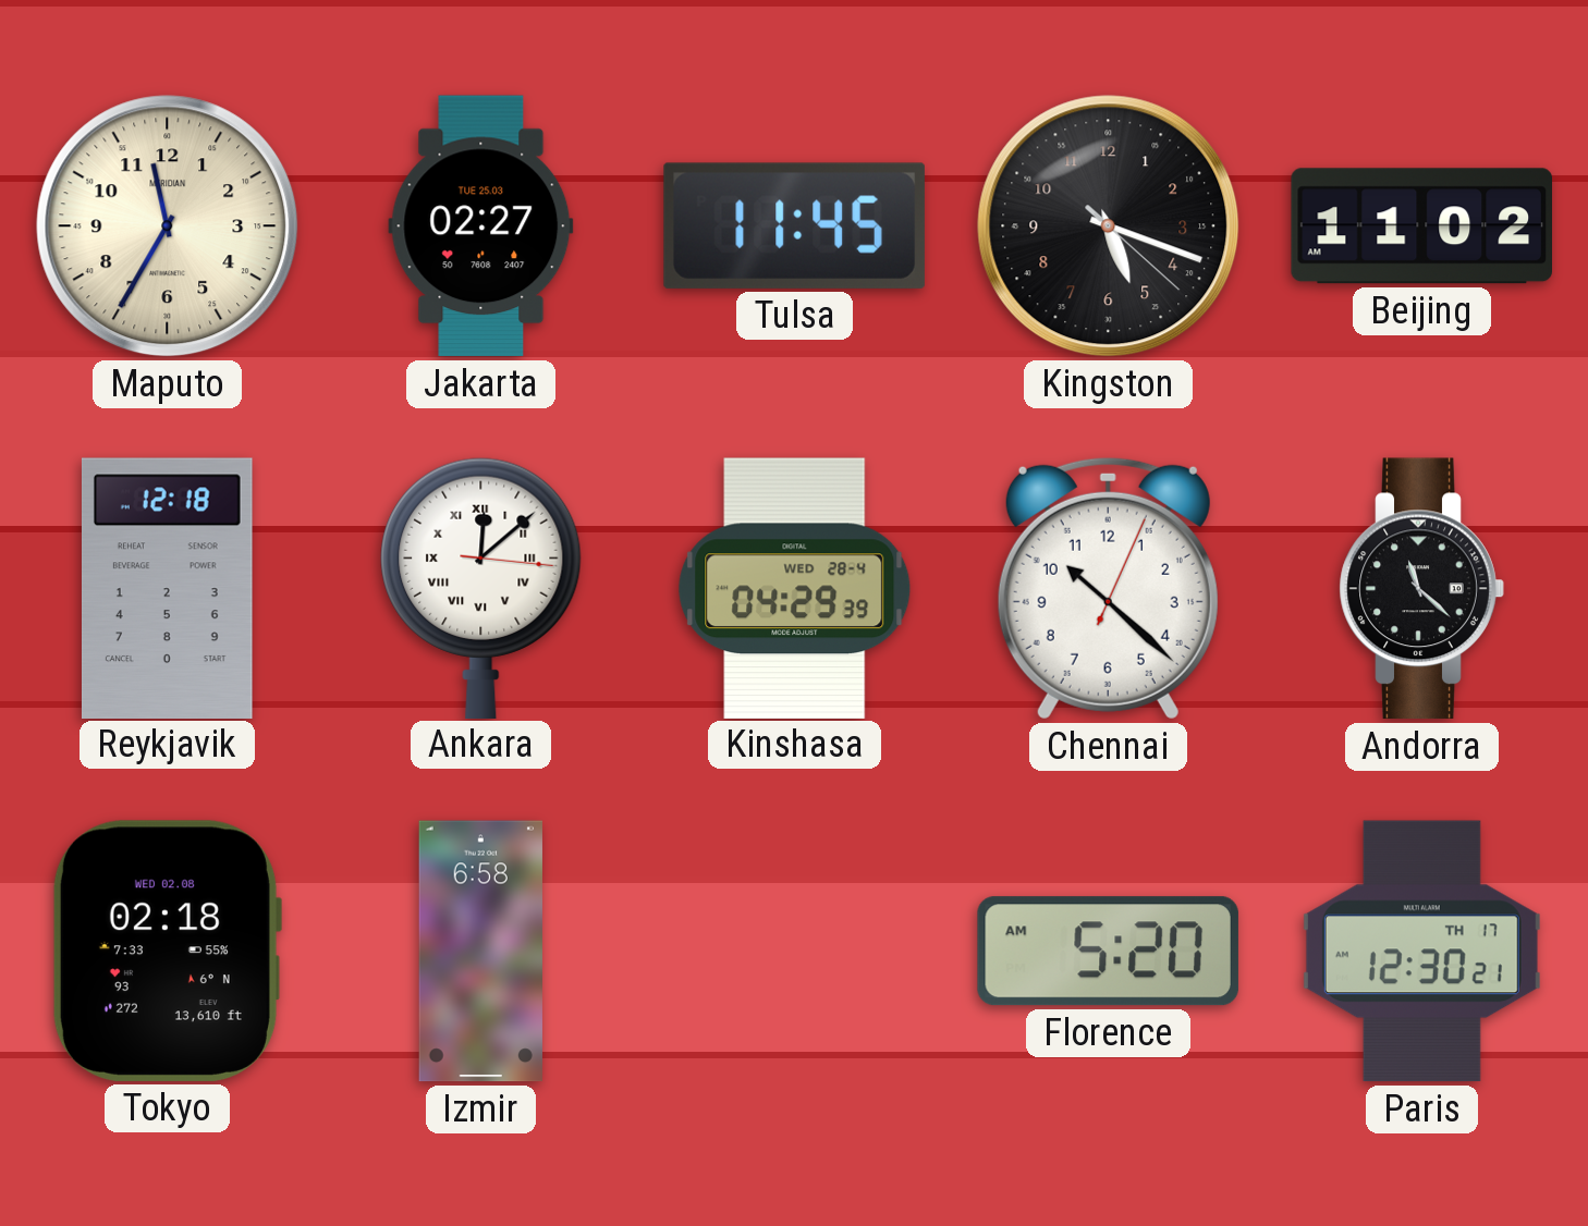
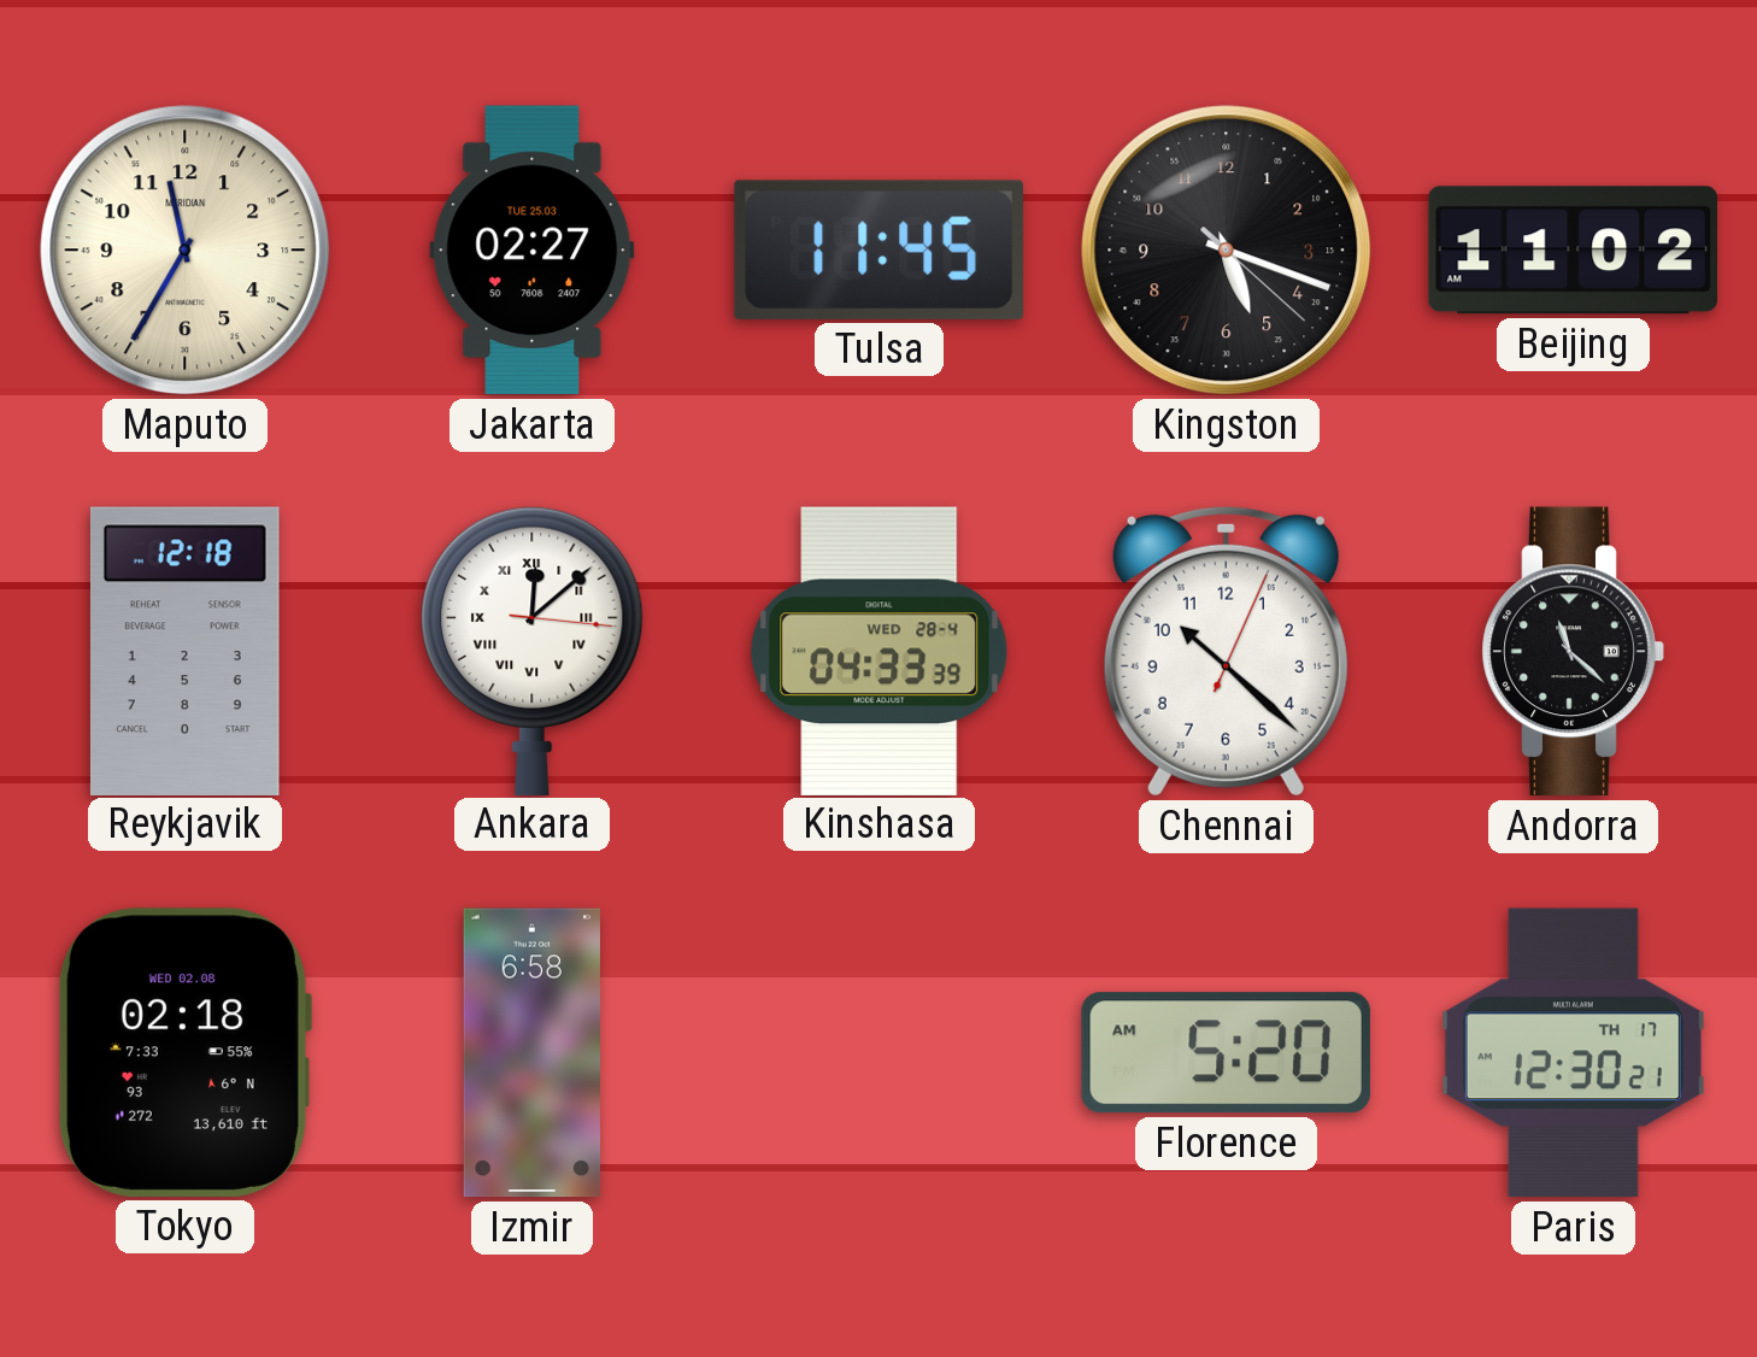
Kinshasa: 04:29 -> 04:33
